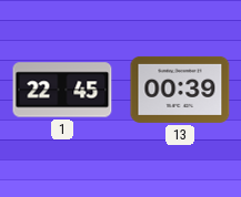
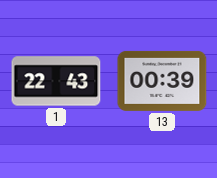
1: 22:45 -> 22:43
